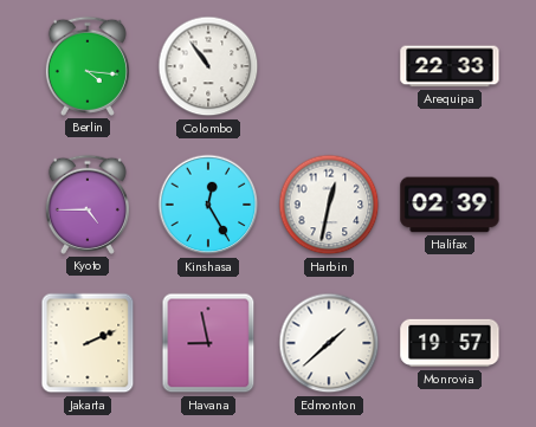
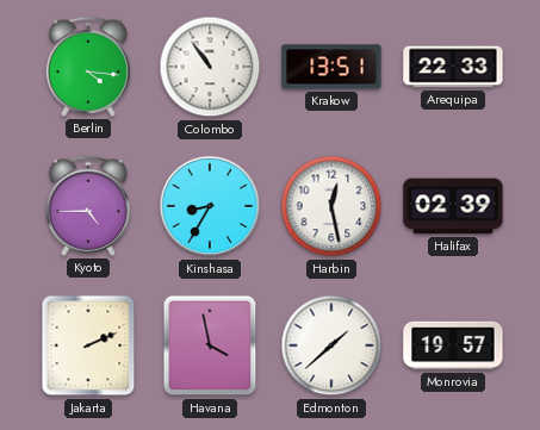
Krakow: none -> 13:51
Kinshasa: 12:25 -> 8:35
Harbin: 12:32 -> 12:28
Havana: 8:58 -> 3:58
